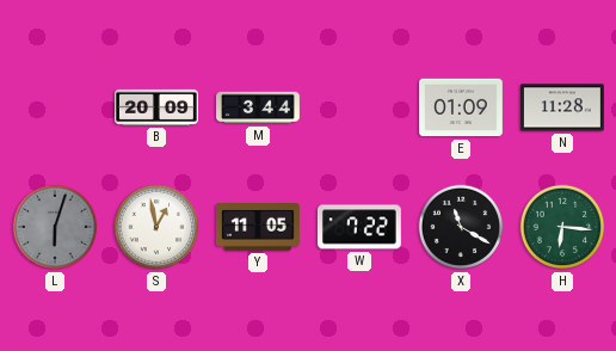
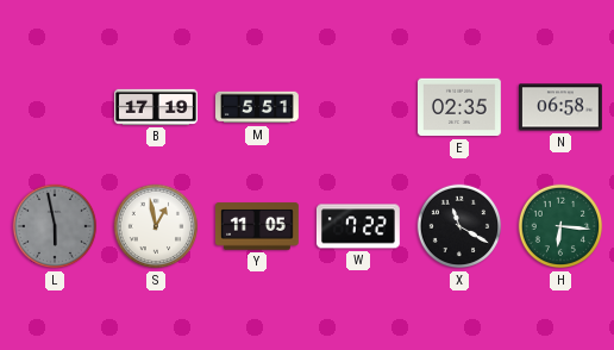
B: 20:09 -> 17:19
M: 3:44 -> 5:51
E: 01:09 -> 02:35
N: 11:28 -> 06:58
L: 6:03 -> 5:58
